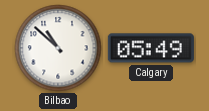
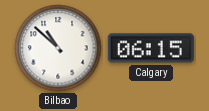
Calgary: 05:49 -> 06:15
